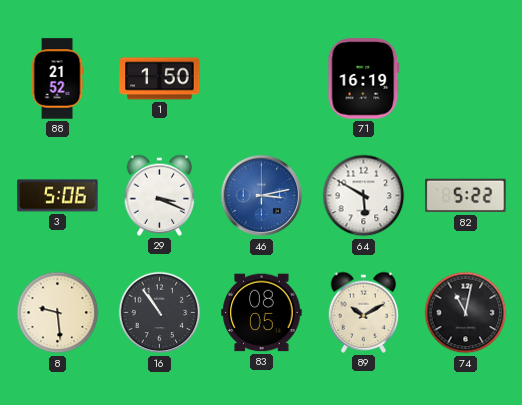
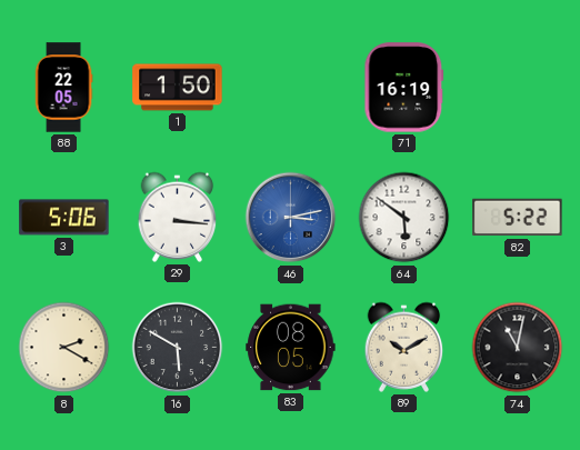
88: 21:52 -> 22:05
29: 3:19 -> 3:16
64: 5:50 -> 5:51
8: 9:29 -> 2:20
16: 10:54 -> 5:50
